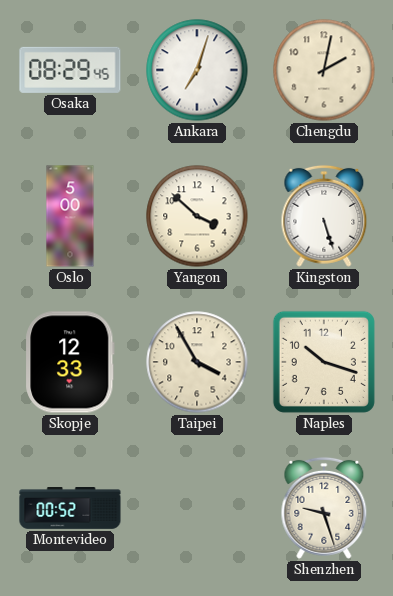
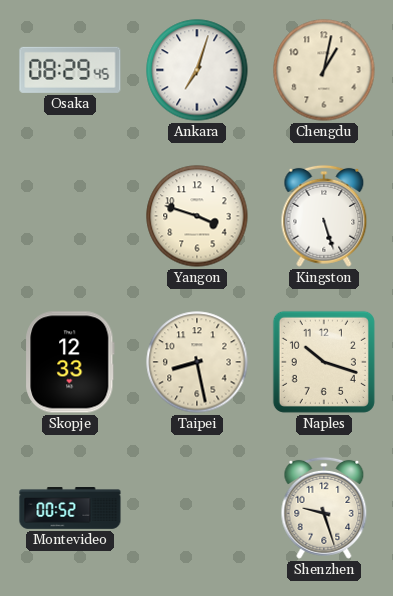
Chengdu: 2:02 -> 1:02
Oslo: 5:00 -> none
Yangon: 3:52 -> 3:48
Taipei: 3:55 -> 8:28
